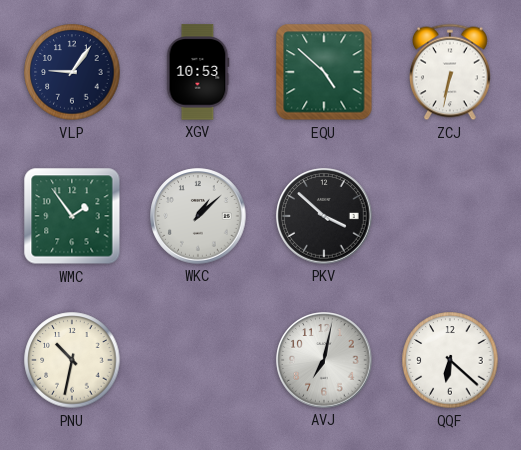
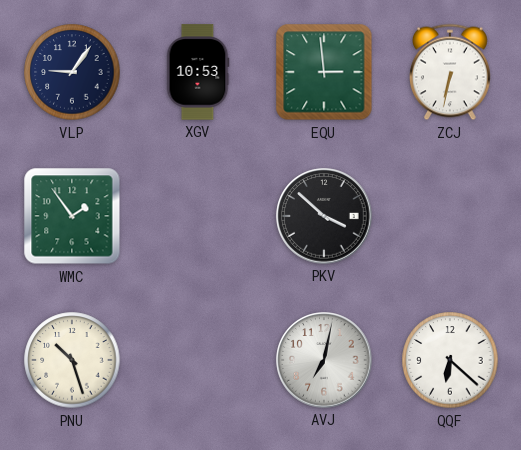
EQU: 4:52 -> 2:59
WKC: 1:08 -> none
PNU: 10:32 -> 10:27
